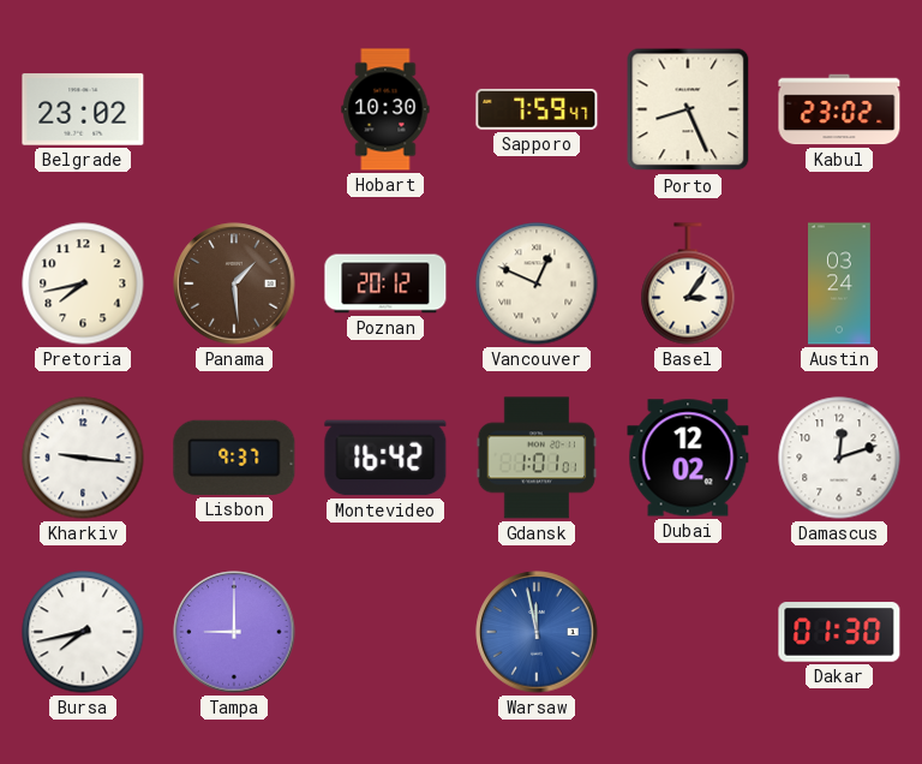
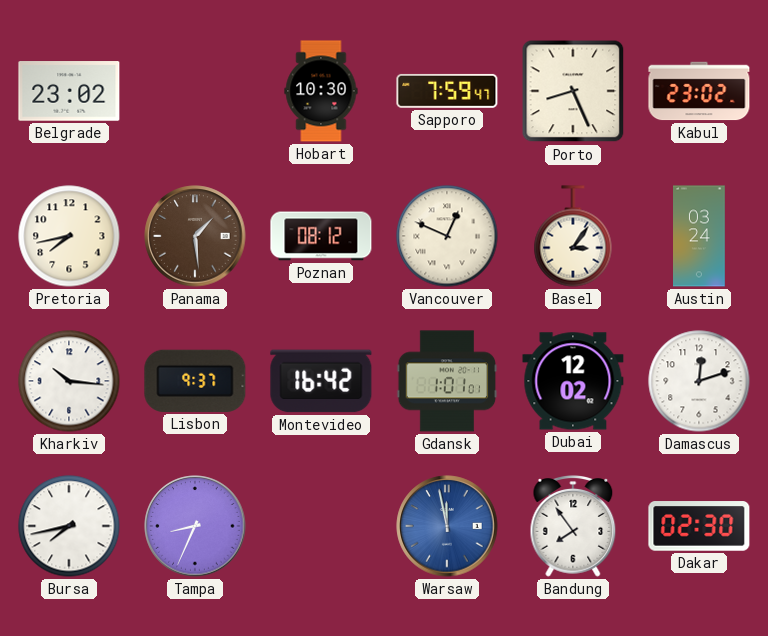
Poznan: 20:12 -> 08:12
Kharkiv: 9:16 -> 10:16
Tampa: 9:00 -> 8:34
Bandung: none -> 7:54
Dakar: 01:30 -> 02:30
